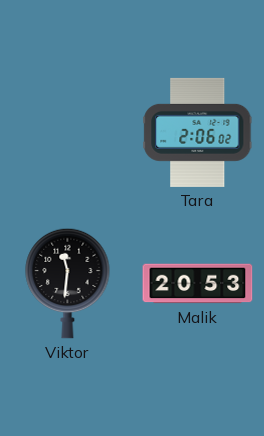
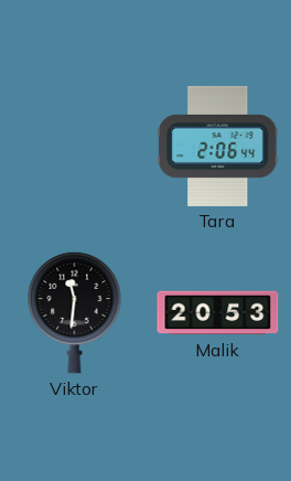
Tara: 2:06:02 -> 2:06:44
